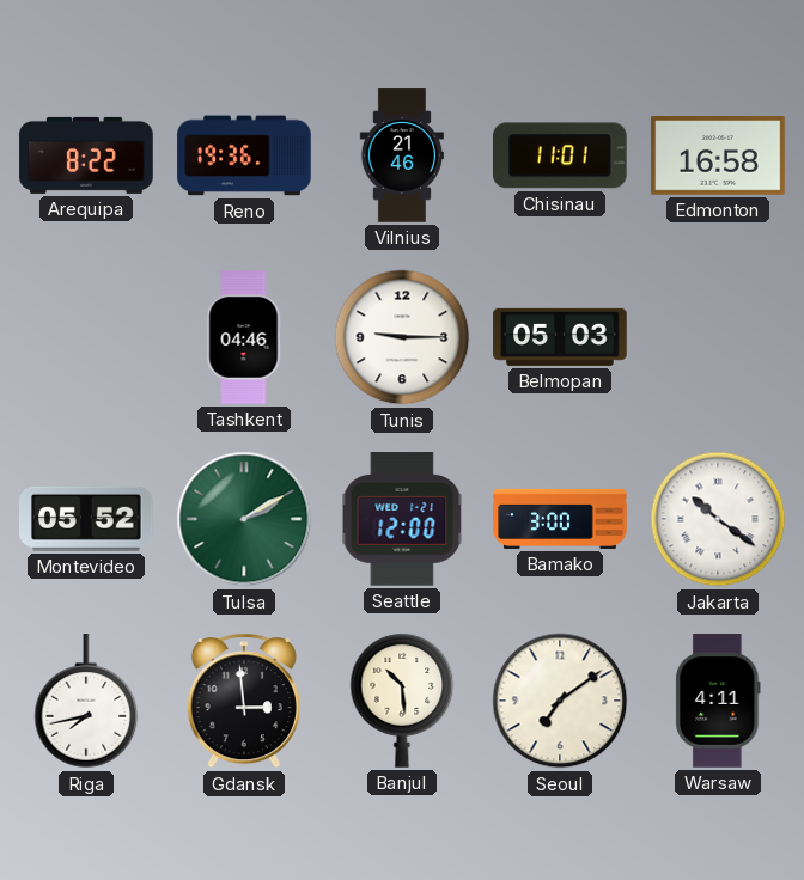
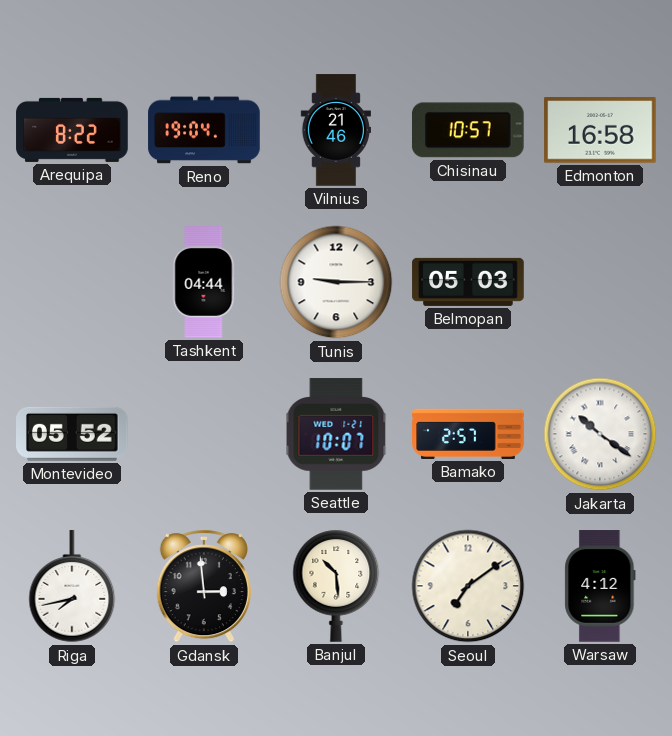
Reno: 19:36 -> 19:04
Chisinau: 11:01 -> 10:57
Tashkent: 04:46 -> 04:44
Tulsa: 2:10 -> none
Seattle: 12:00 -> 10:07
Bamako: 3:00 -> 2:57
Warsaw: 4:11 -> 4:12
